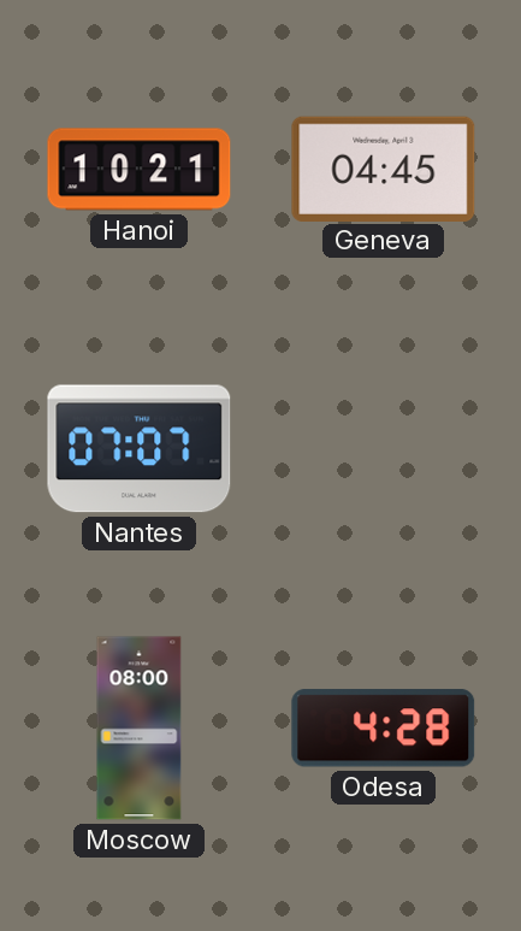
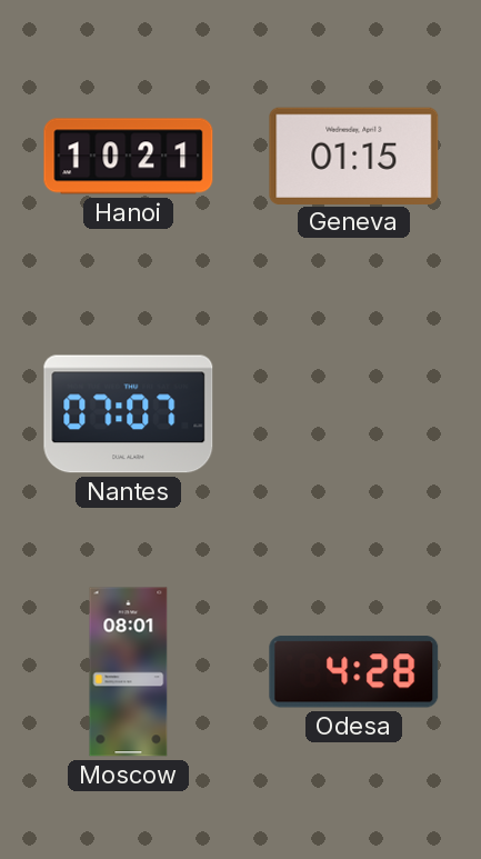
Geneva: 04:45 -> 01:15
Moscow: 08:00 -> 08:01
